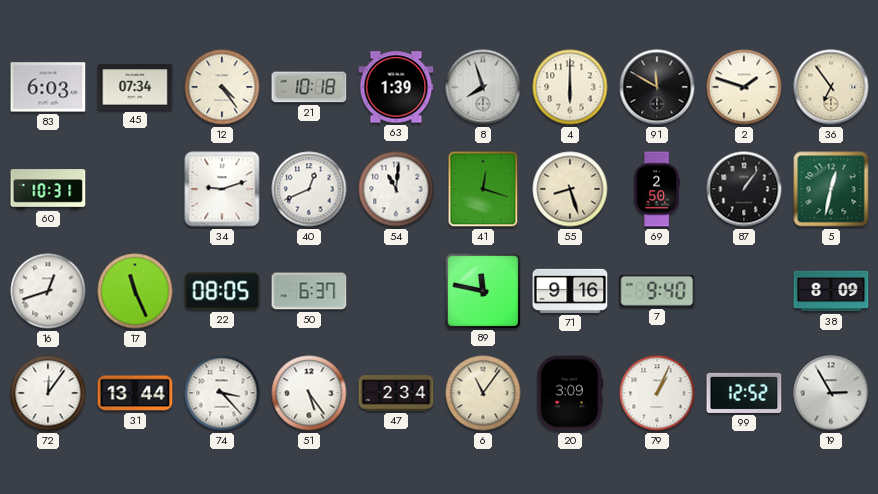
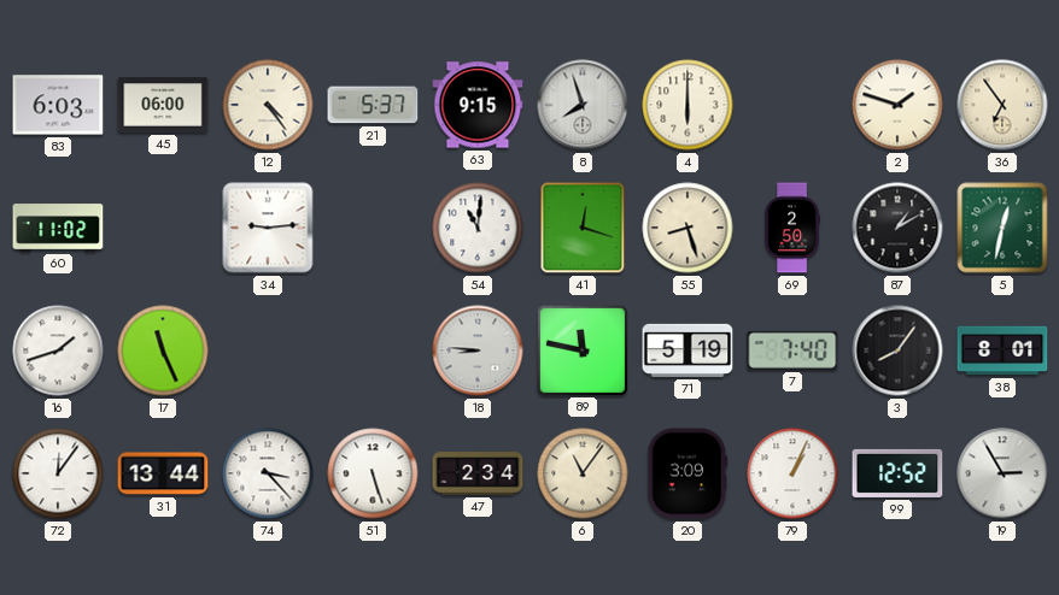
45: 07:34 -> 06:00
21: 10:18 -> 5:37
63: 1:39 -> 9:15
91: 11:50 -> none
60: 10:31 -> 11:02
34: 9:12 -> 9:14
40: 12:41 -> none
87: 1:06 -> 1:10
16: 12:42 -> 1:42
22: 08:05 -> none
50: 6:37 -> none
18: none -> 8:46
71: 9:16 -> 5:19
7: 9:40 -> 7:40
3: none -> 8:06
38: 8:09 -> 8:01
51: 5:24 -> 5:27
